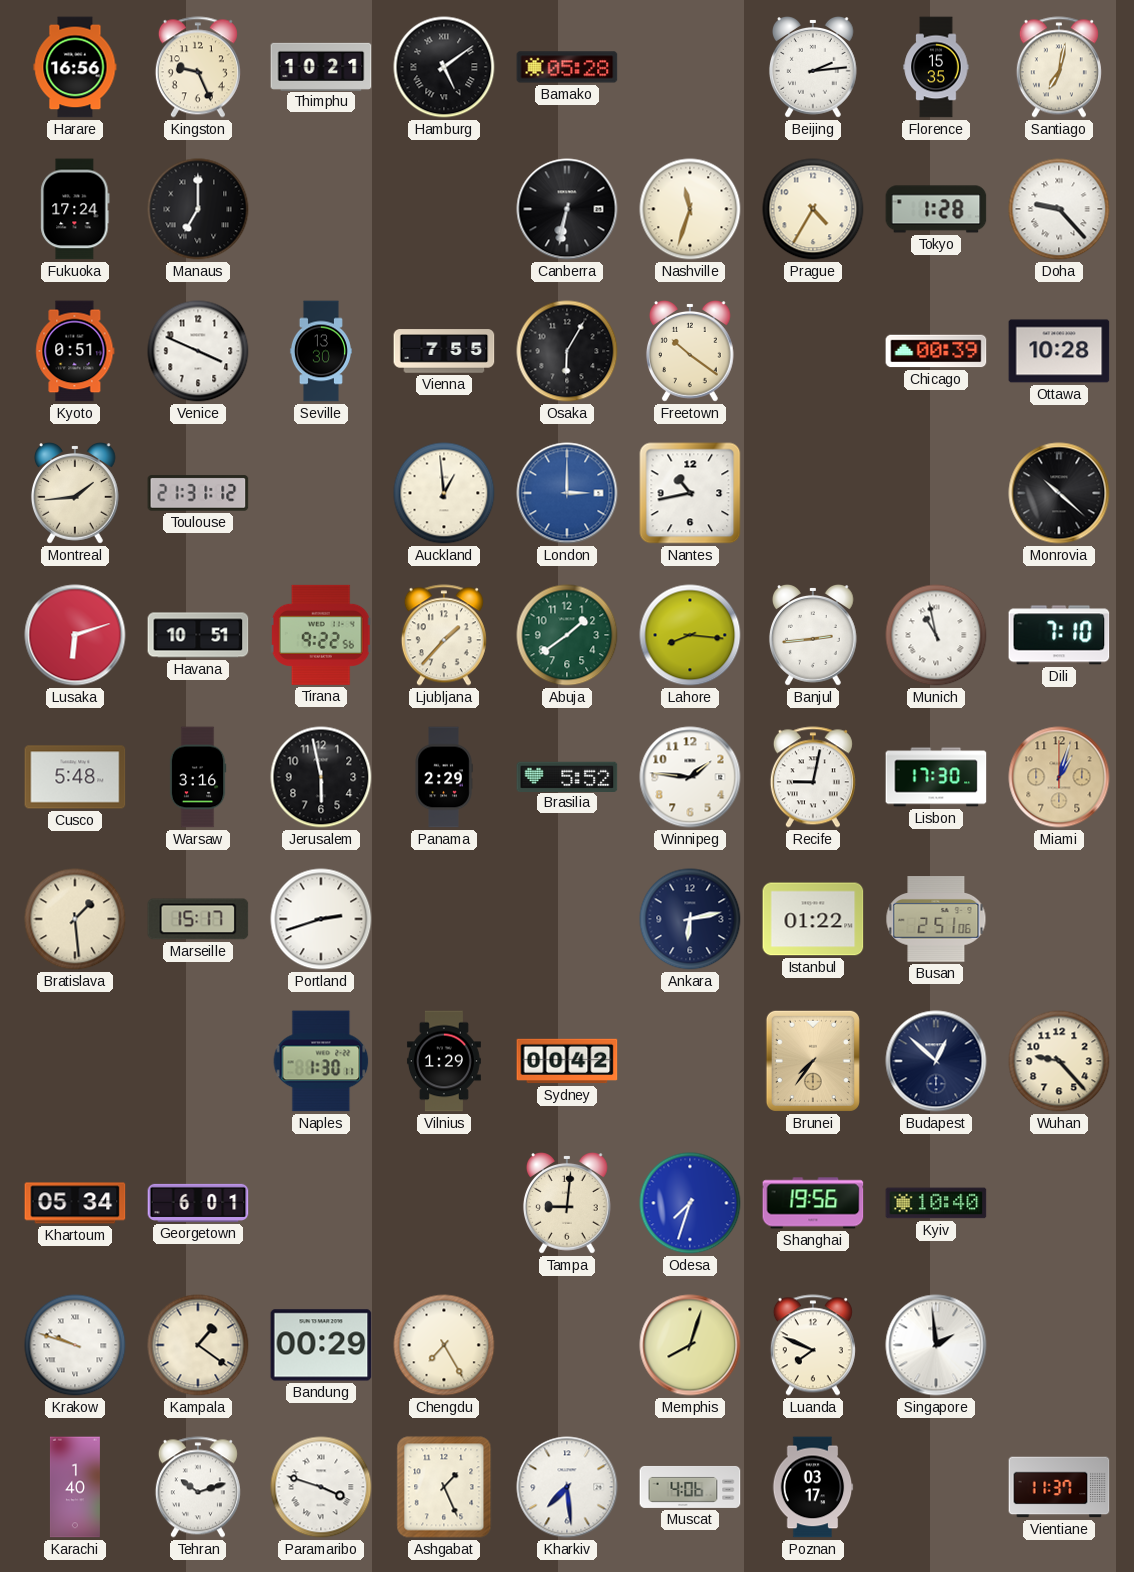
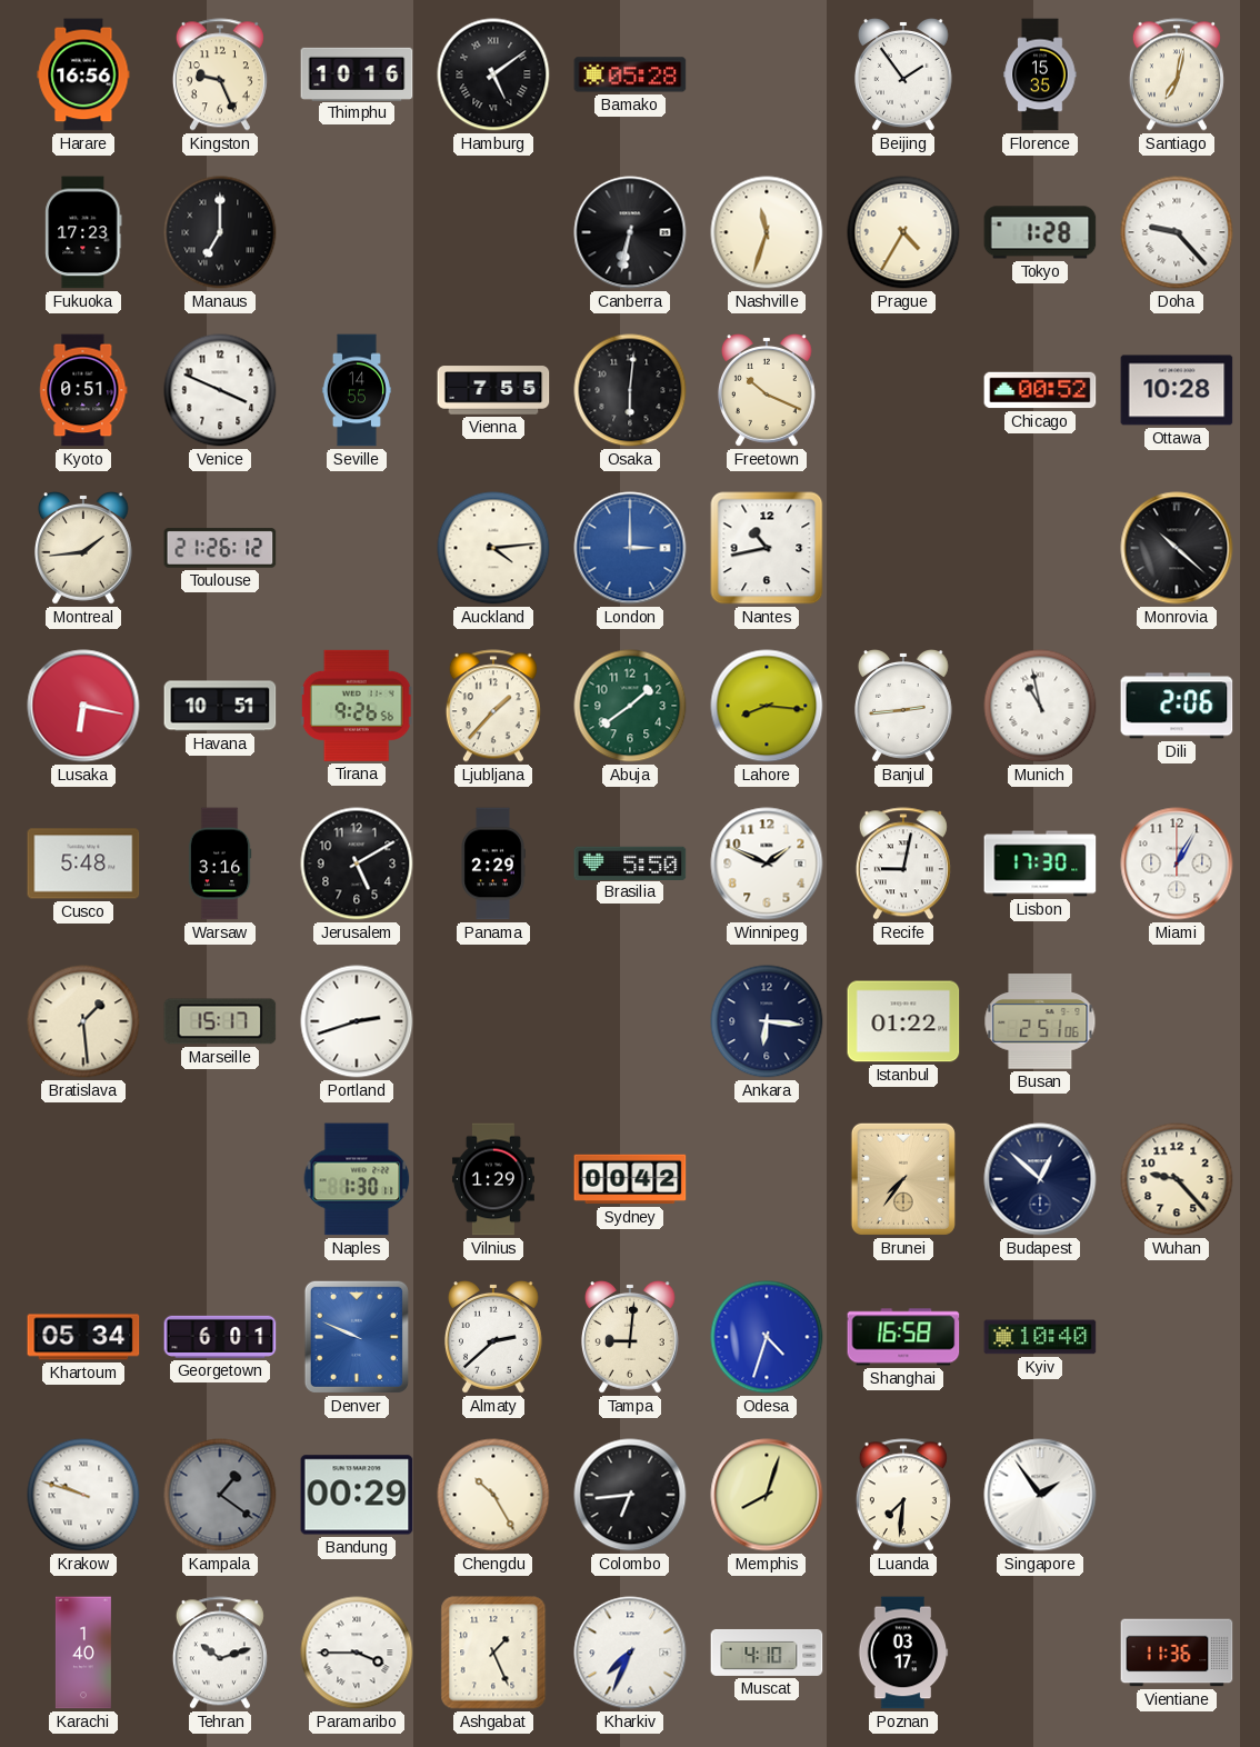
Thimphu: 10:21 -> 10:16
Beijing: 2:14 -> 1:54
Fukuoka: 17:24 -> 17:23
Seville: 13:30 -> 14:55
Osaka: 6:05 -> 6:01
Freetown: 10:21 -> 10:19
Chicago: 00:39 -> 00:52
Toulouse: 21:31 -> 21:26
Auckland: 12:59 -> 4:14
Lusaka: 6:12 -> 6:17
Tirana: 9:22 -> 9:26
Dili: 7:10 -> 2:06
Jerusalem: 5:58 -> 5:10
Brasilia: 5:52 -> 5:50
Winnipeg: 1:46 -> 1:49
Miami: 1:03 -> 1:05
Miami dial: champagne -> white
Ankara: 6:13 -> 6:16
Denver: none -> 9:49
Almaty: none -> 2:38
Odesa: 7:33 -> 4:33
Shanghai: 19:56 -> 16:58
Kampala dial: cream -> grey
Chengdu: 7:25 -> 10:25
Colombo: none -> 6:44
Luanda: 7:49 -> 7:31
Singapore: 1:59 -> 1:54
Paramaribo: 3:48 -> 3:45
Kharkiv: 7:29 -> 7:34
Muscat: 4:06 -> 4:10
Vientiane: 11:37 -> 11:36
